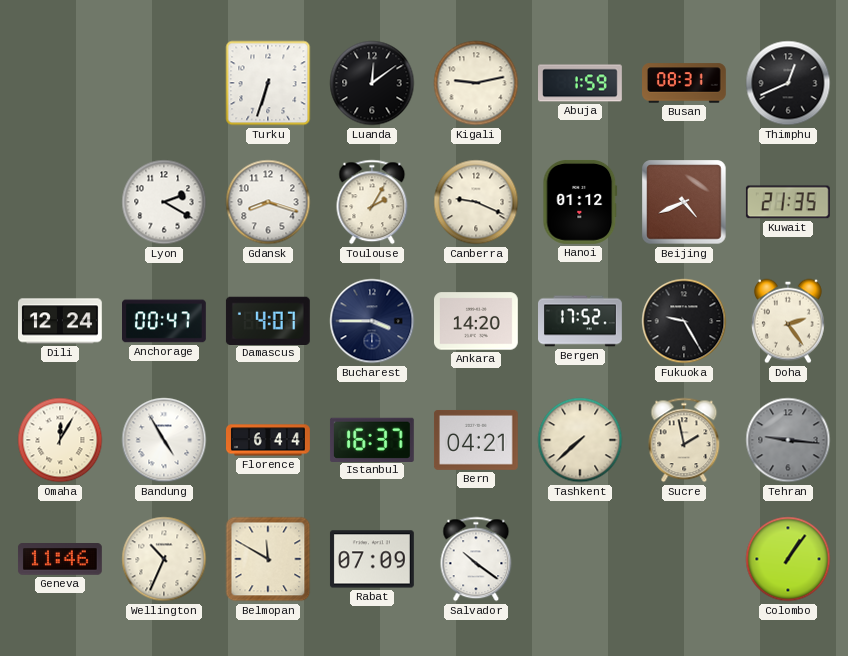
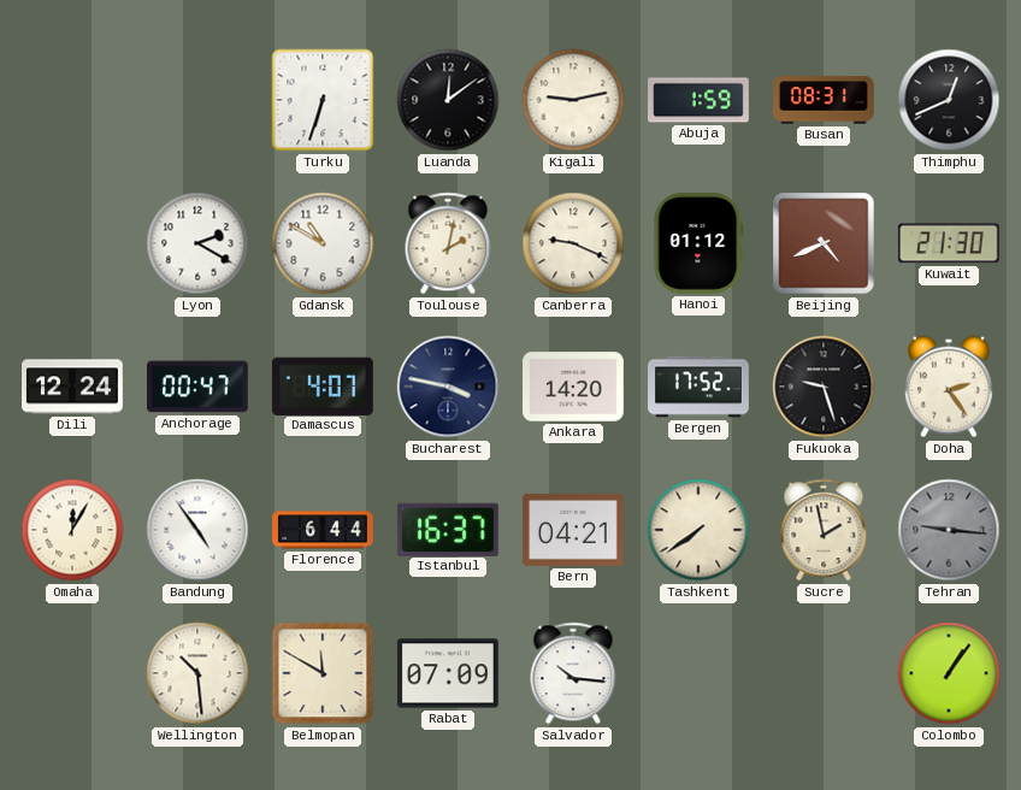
Gdansk: 8:18 -> 10:50
Toulouse: 2:05 -> 2:02
Kuwait: 21:35 -> 21:30
Bucharest: 3:45 -> 3:47
Fukuoka: 9:25 -> 9:27
Bandung: 4:55 -> 4:54
Tashkent: 7:38 -> 7:39
Geneva: 11:46 -> none
Wellington: 10:34 -> 10:29
Salvador: 10:21 -> 10:16
